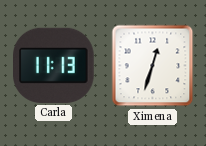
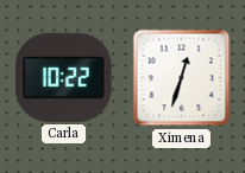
Carla: 11:13 -> 10:22
